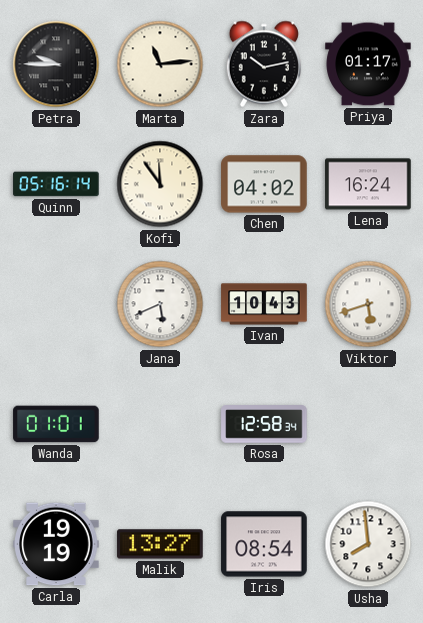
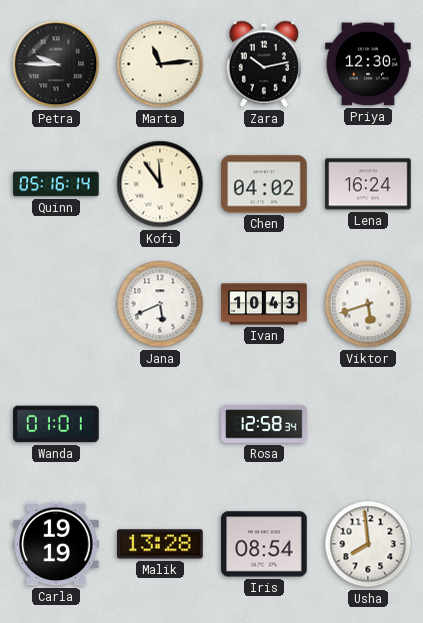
Priya: 01:17 -> 12:30
Malik: 13:27 -> 13:28
